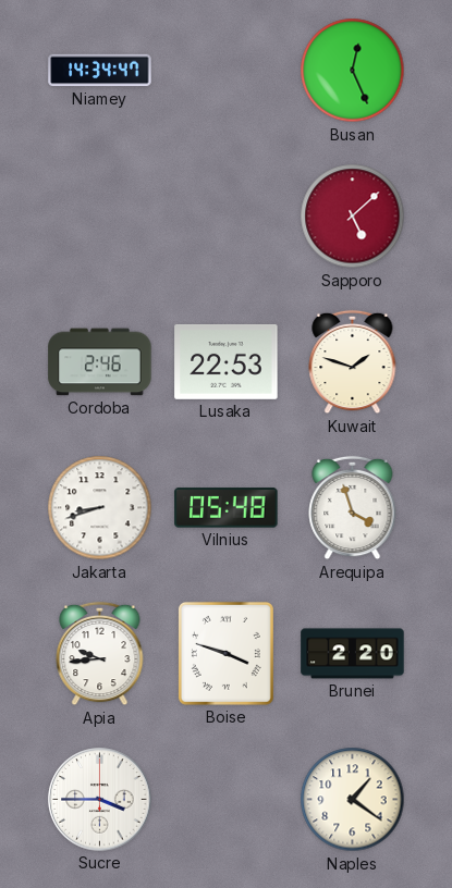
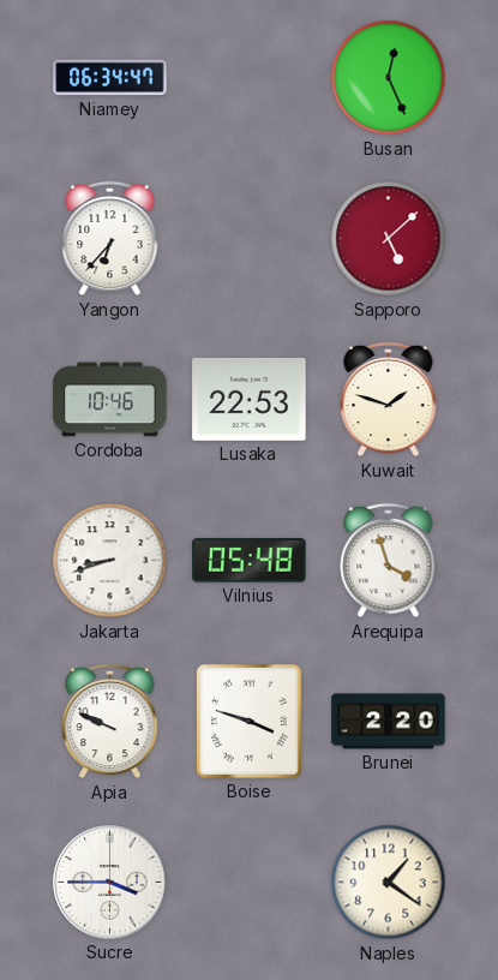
Niamey: 14:34 -> 06:34
Yangon: none -> 6:37
Cordoba: 2:46 -> 10:46
Apia: 9:44 -> 9:49
